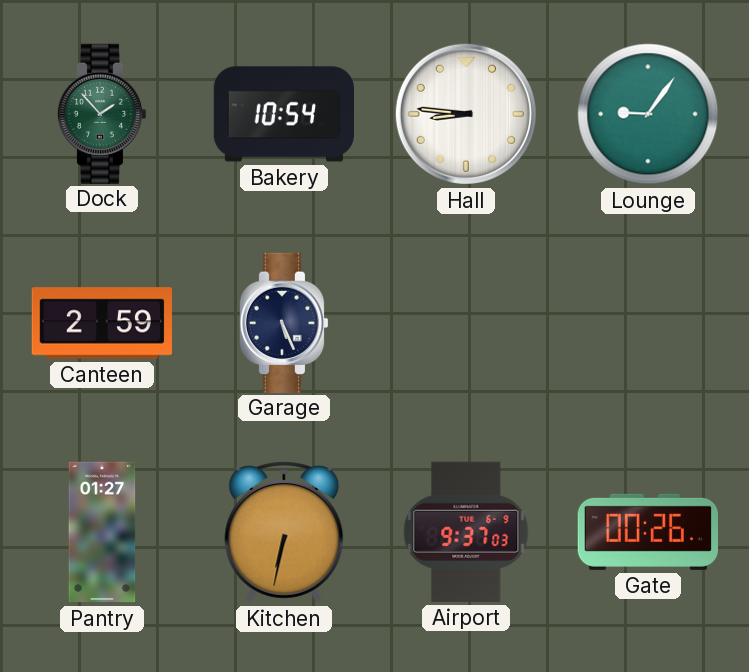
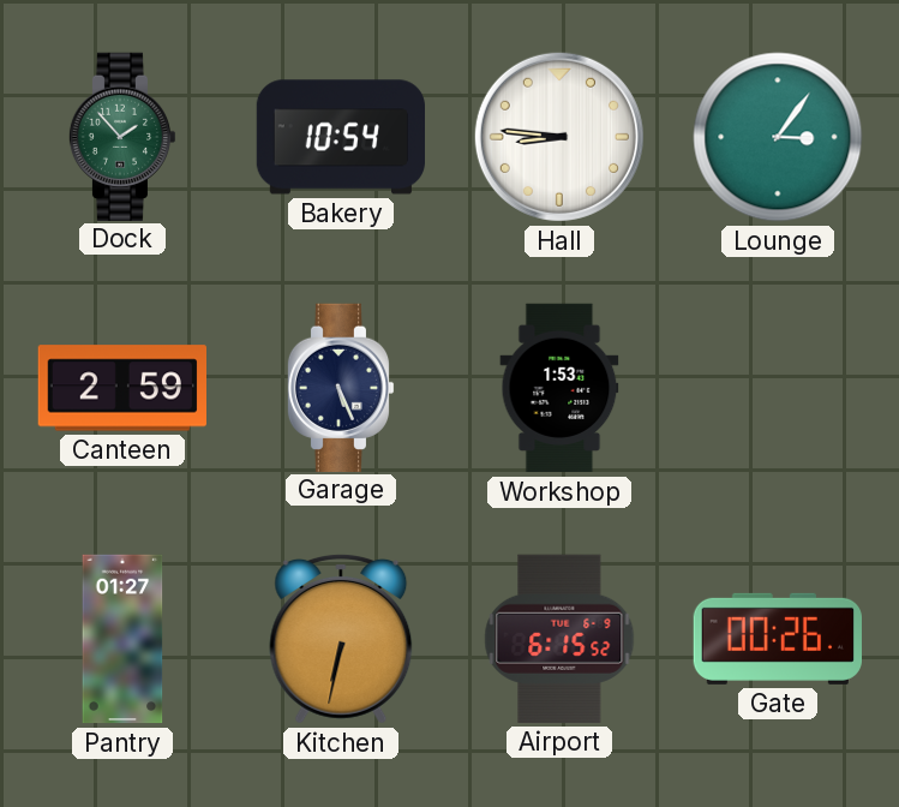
Lounge: 9:06 -> 3:06
Workshop: none -> 1:53
Airport: 9:37 -> 6:15
